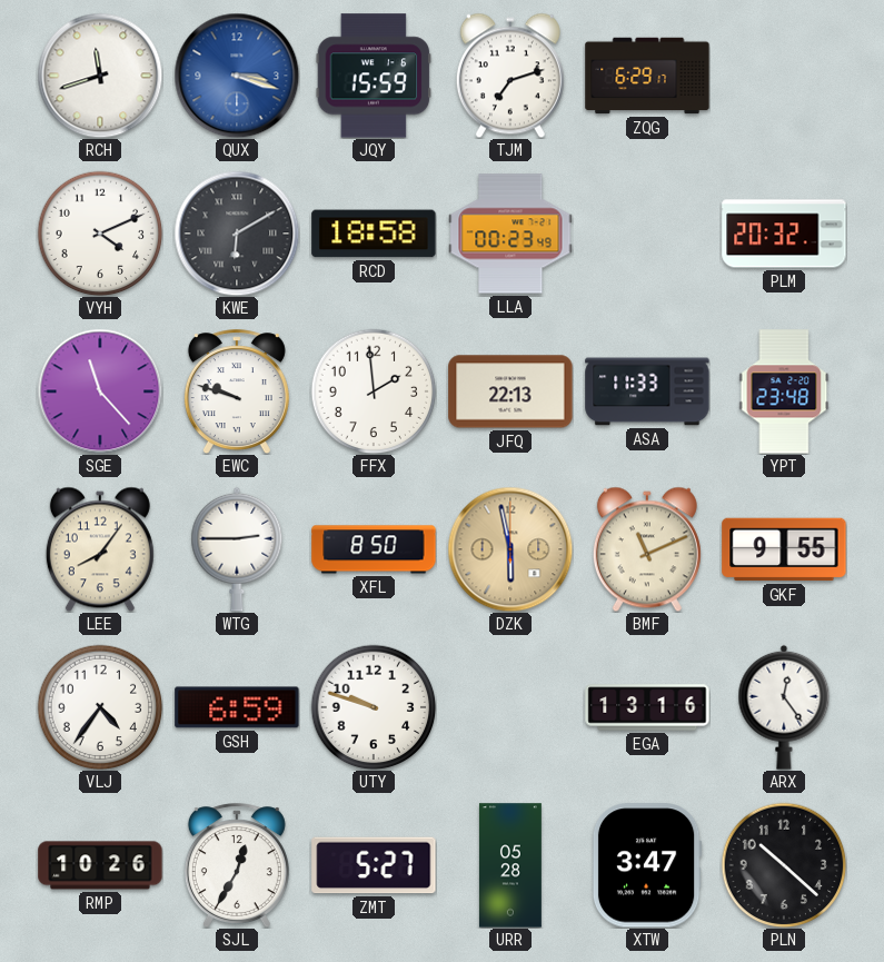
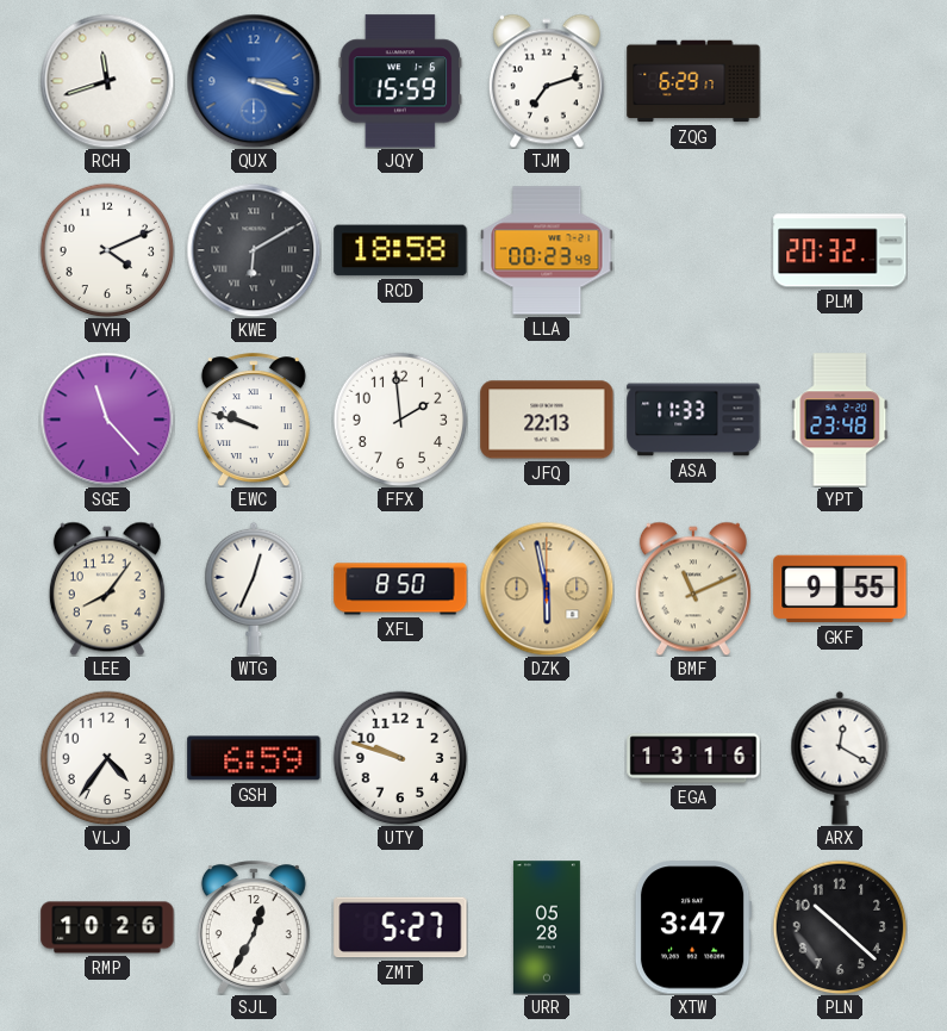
WTG: 2:45 -> 12:34
ARX: 12:24 -> 12:20
